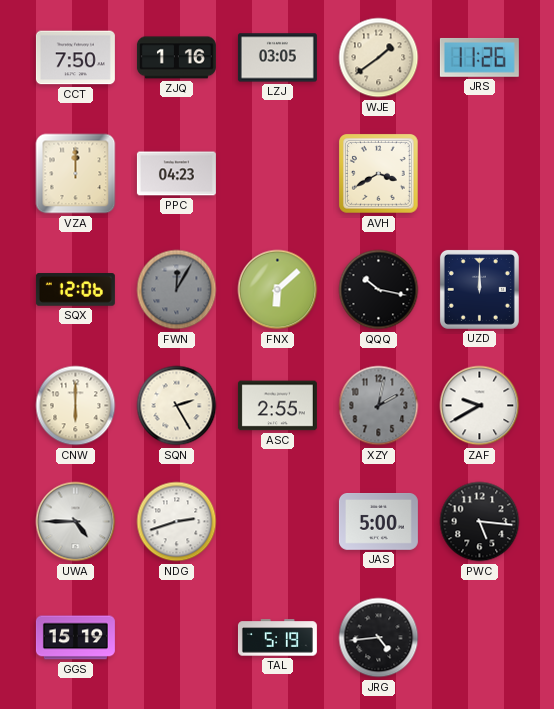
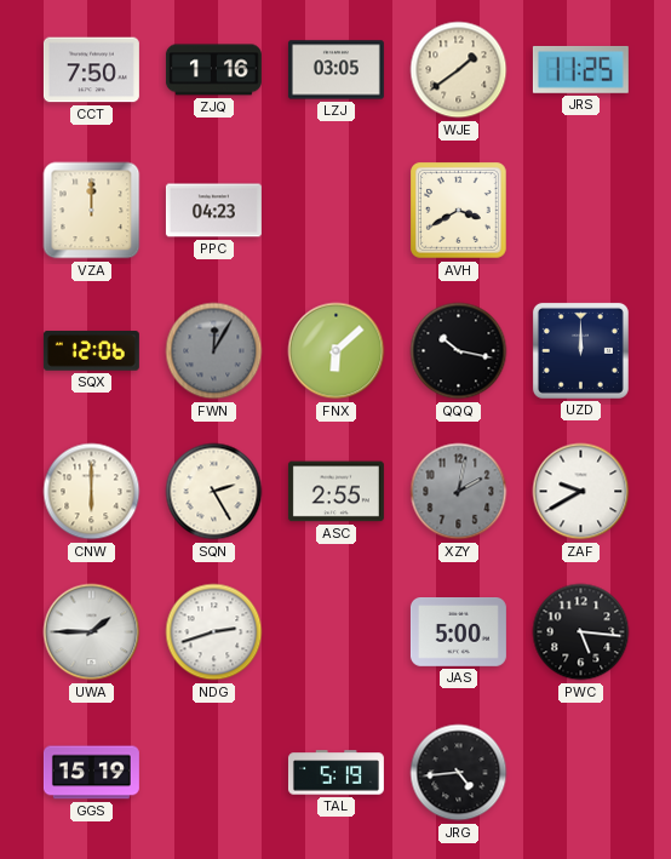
JRS: 11:26 -> 11:25
UWA: 4:45 -> 1:45
